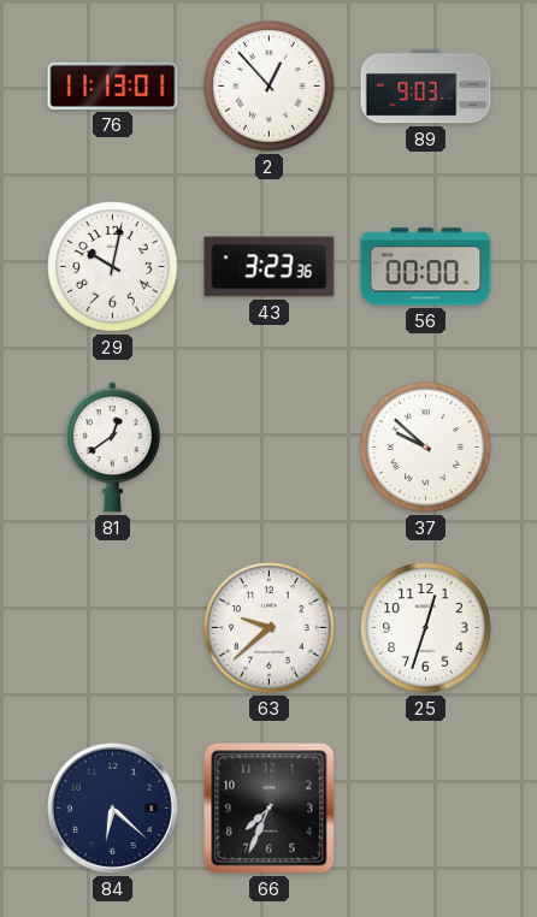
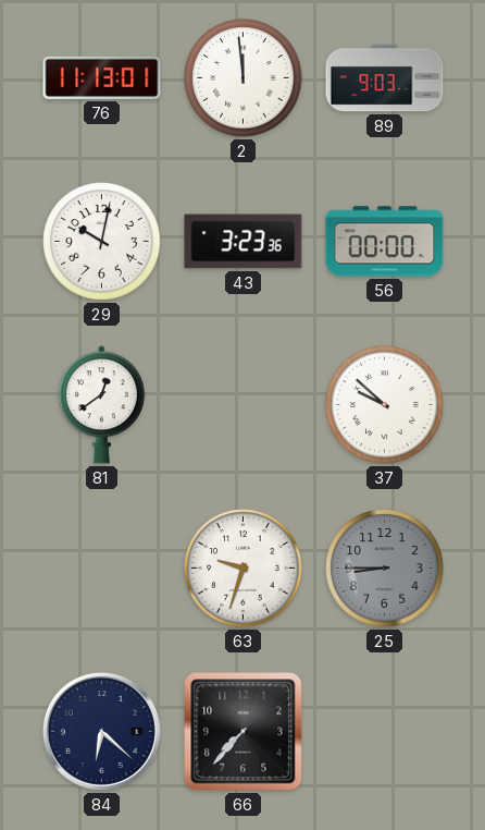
2: 12:53 -> 11:59
63: 9:38 -> 9:33
25: 12:33 -> 8:45
25 dial: white -> grey
66: 7:34 -> 7:37
